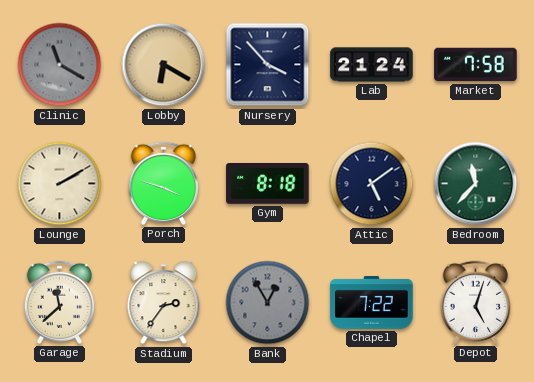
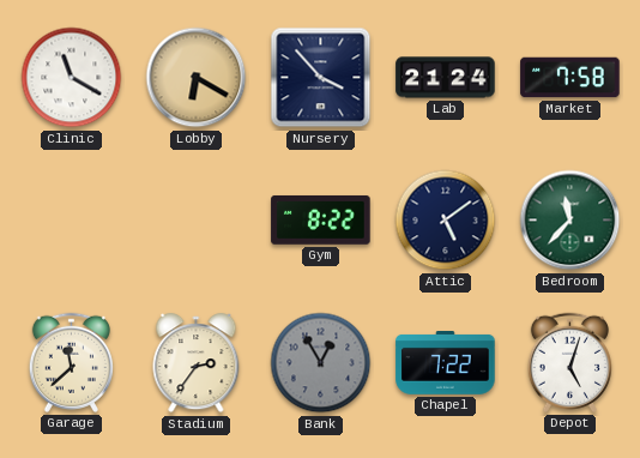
Clinic dial: grey -> white
Lounge: 2:10 -> none
Porch: 3:48 -> none
Gym: 8:18 -> 8:22
